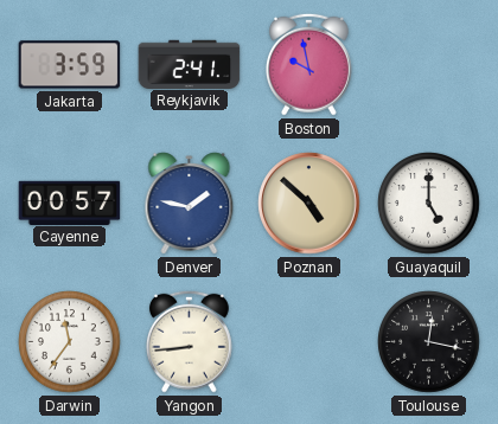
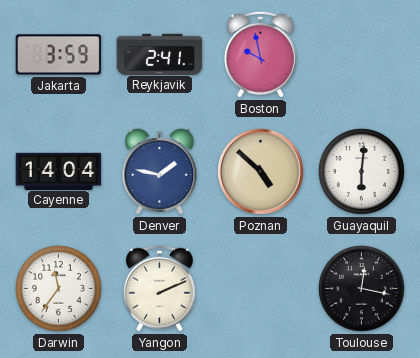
Cayenne: 00:57 -> 14:04
Guayaquil: 5:00 -> 6:01
Yangon: 8:44 -> 2:11
